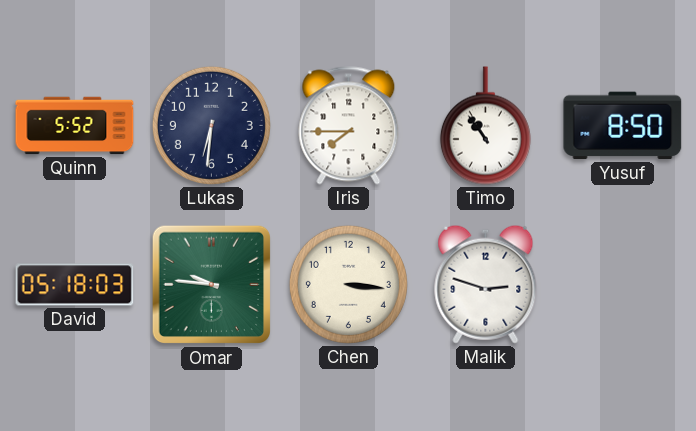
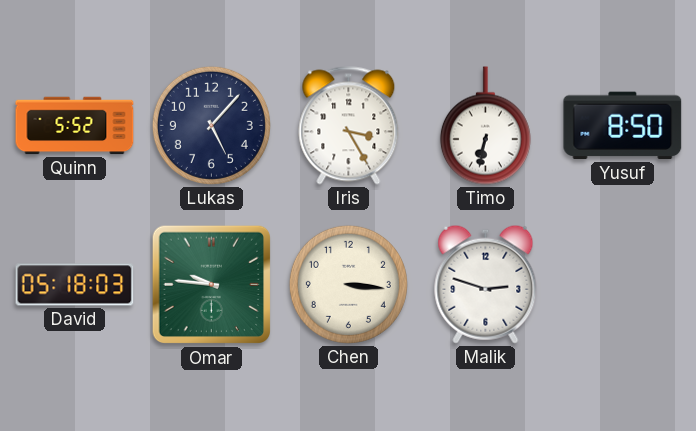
Lukas: 6:31 -> 5:07
Iris: 7:45 -> 3:25
Timo: 10:54 -> 6:32
